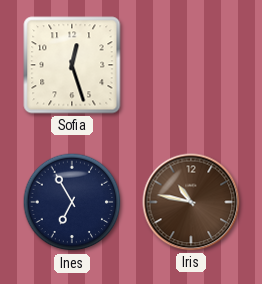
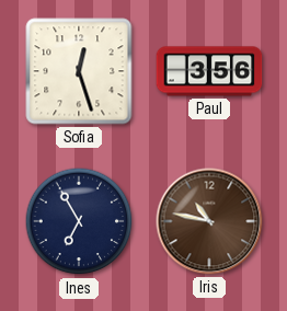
Paul: none -> 3:56
